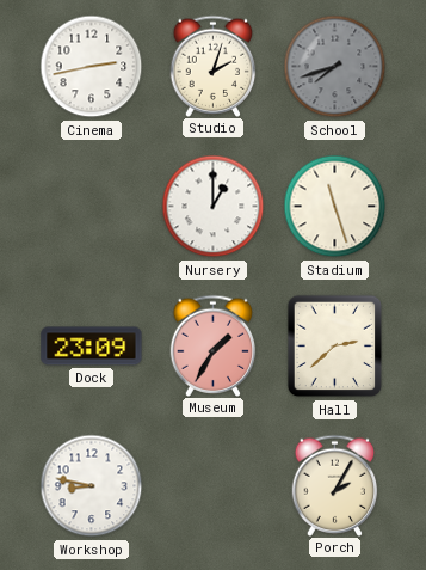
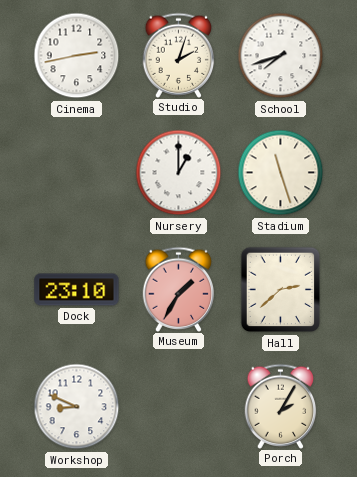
School dial: grey -> white
Dock: 23:09 -> 23:10
Workshop: 8:47 -> 8:49
